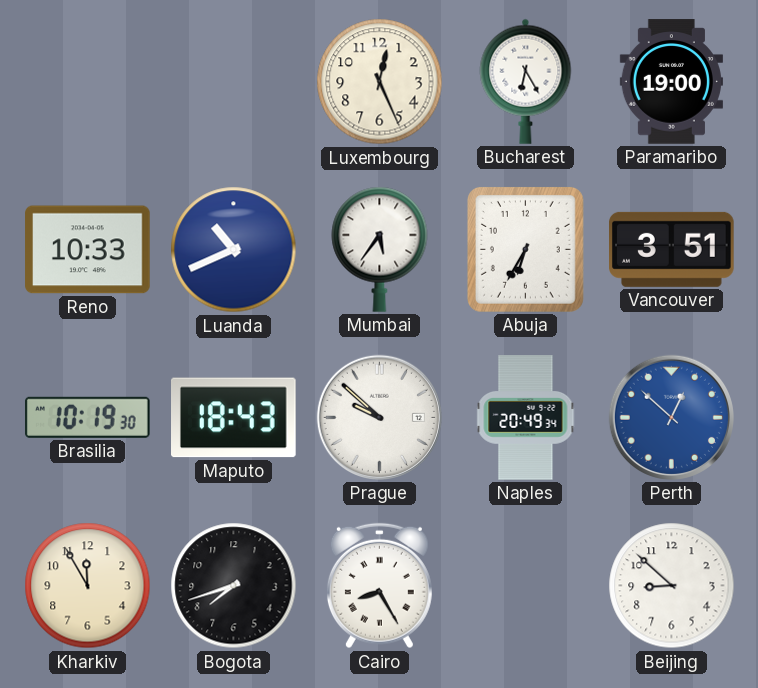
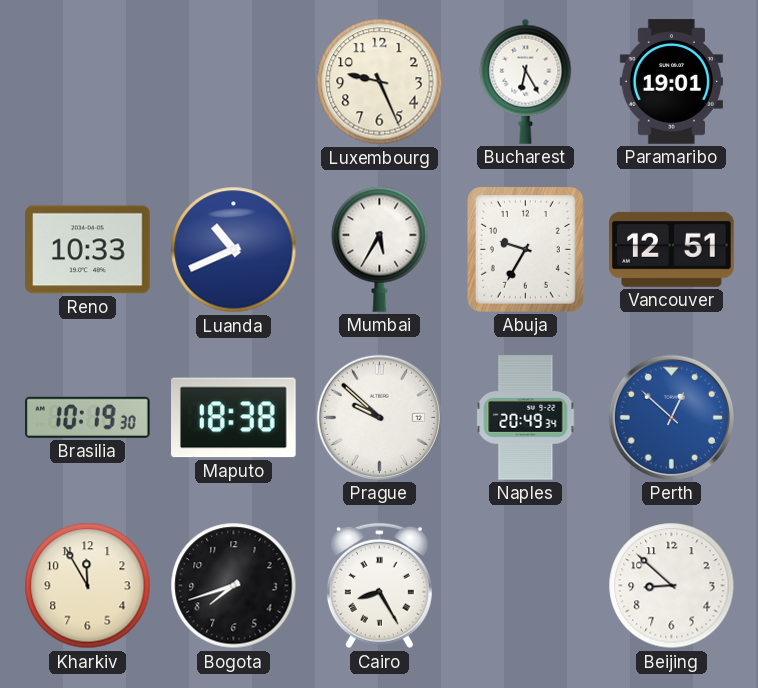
Luxembourg: 12:26 -> 9:26
Paramaribo: 19:00 -> 19:01
Mumbai: 5:36 -> 5:35
Abuja: 6:35 -> 9:35
Vancouver: 3:51 -> 12:51
Maputo: 18:43 -> 18:38
